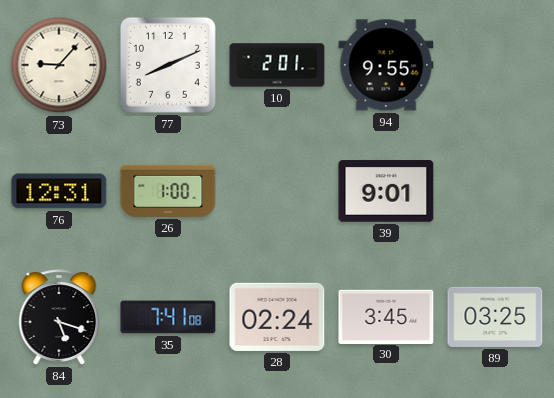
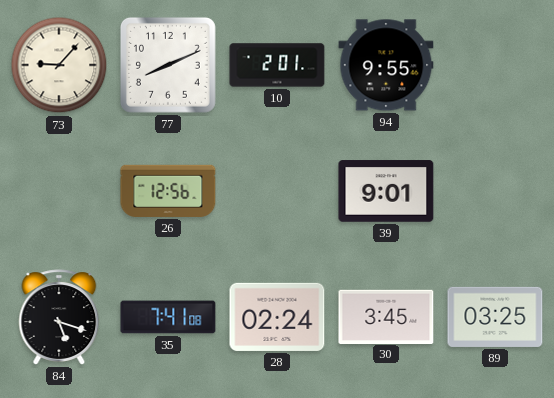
76: 12:31 -> none
26: 1:00 -> 12:56
